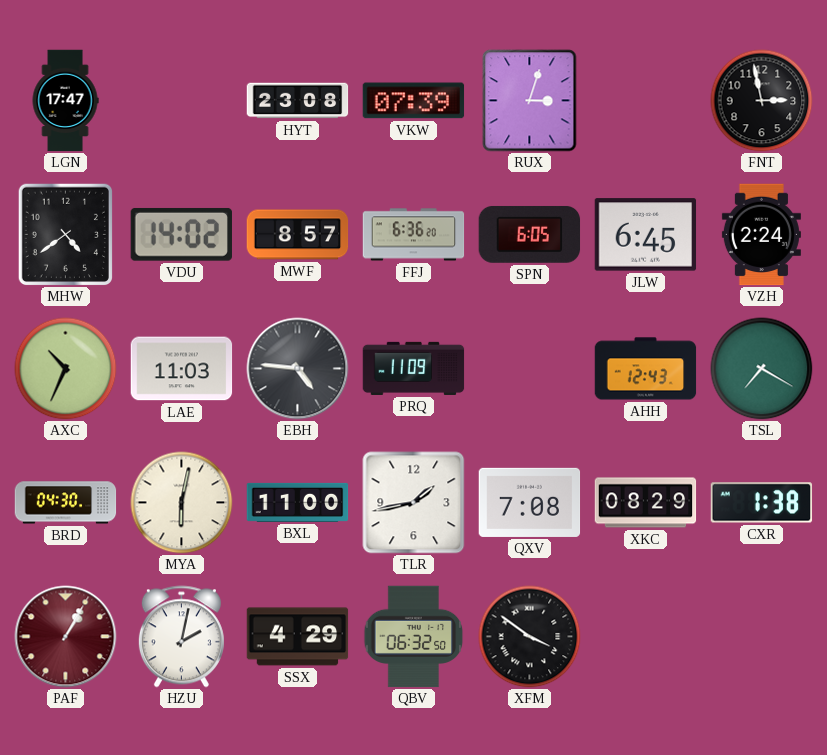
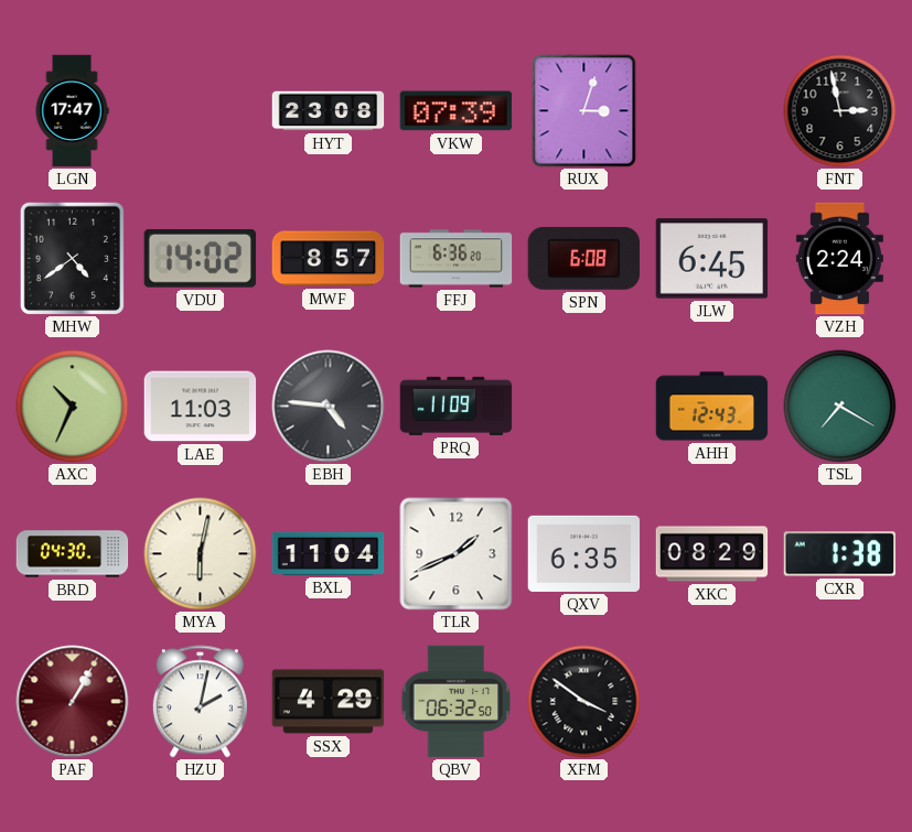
SPN: 6:05 -> 6:08
BXL: 11:00 -> 11:04
TLR: 1:43 -> 1:41
QXV: 7:08 -> 6:35
